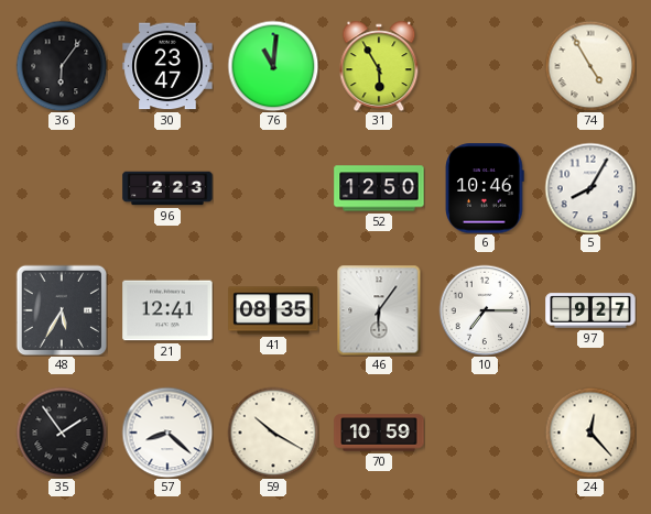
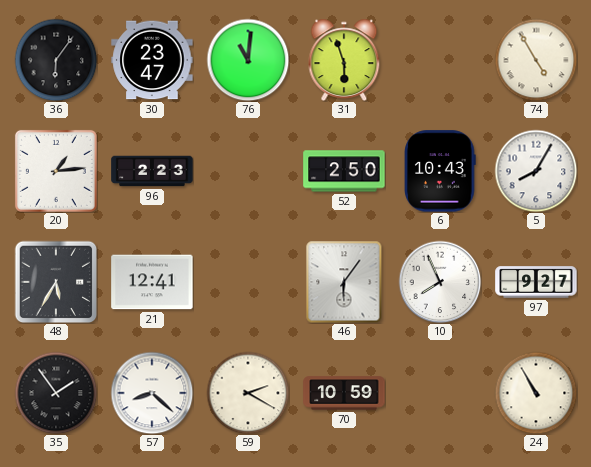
31: 5:55 -> 5:57
20: none -> 1:14
52: 12:50 -> 2:50
6: 10:46 -> 10:43
41: 08:35 -> none
10: 7:15 -> 7:56
59: 10:20 -> 2:20
24: 12:23 -> 10:55
